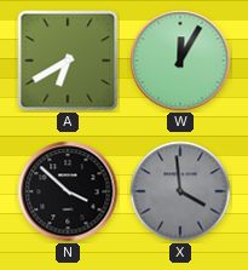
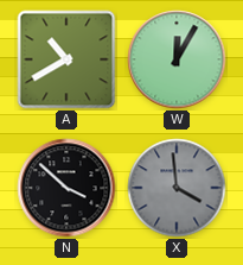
A: 6:40 -> 10:40
